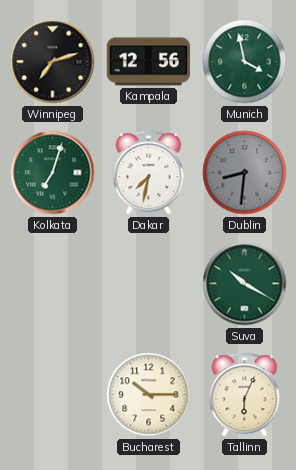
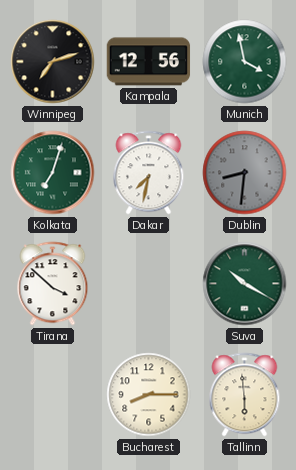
Tirana: none -> 3:52
Bucharest: 10:15 -> 8:15
Tallinn: 6:04 -> 5:59
